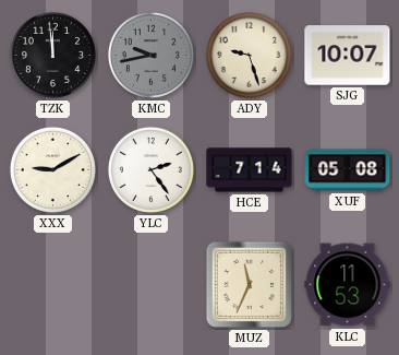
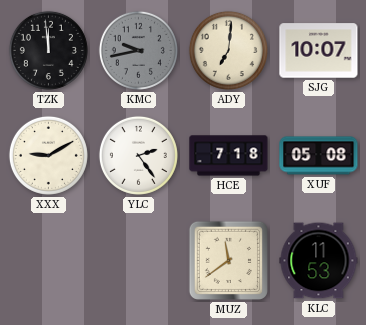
ADY: 9:27 -> 7:01
HCE: 7:14 -> 7:18
MUZ: 11:34 -> 11:39
